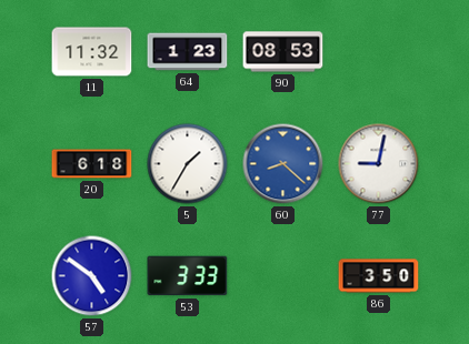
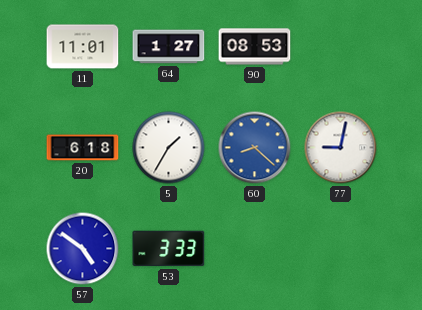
11: 11:32 -> 11:01
64: 1:23 -> 1:27
86: 3:50 -> none
